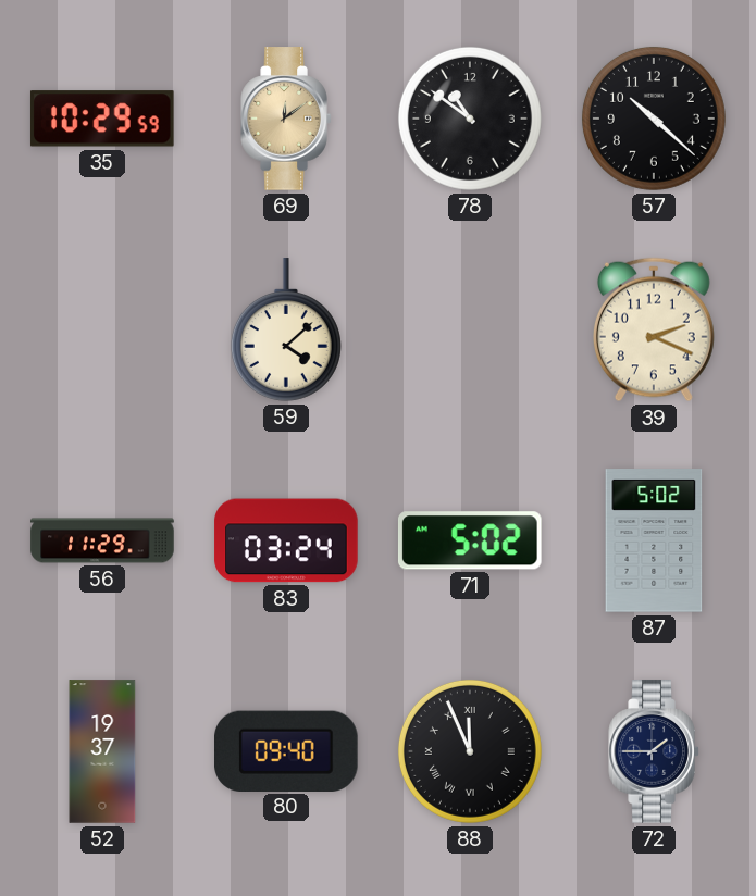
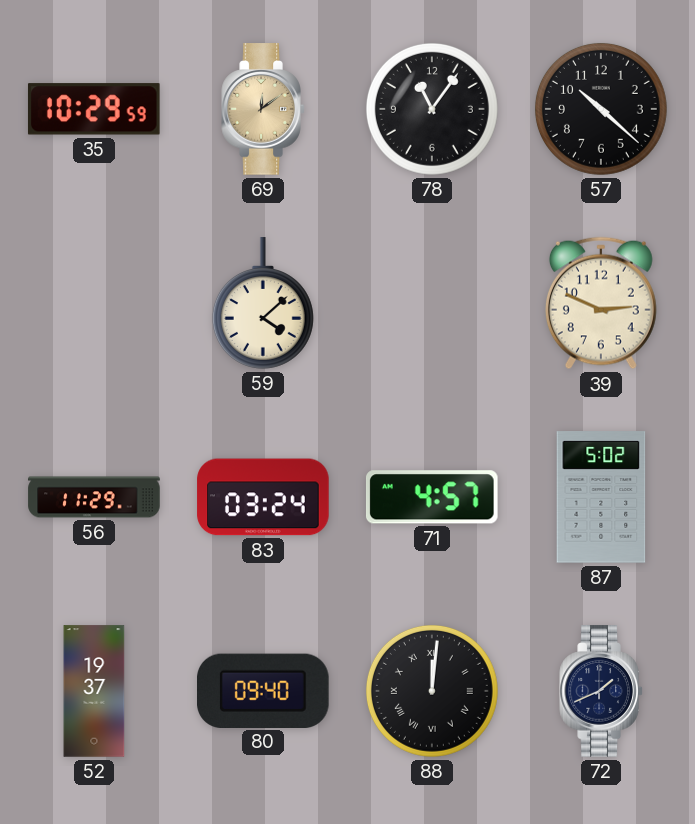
78: 10:51 -> 11:06
39: 2:19 -> 2:49
71: 5:02 -> 4:57
88: 11:56 -> 12:01
72: 1:45 -> 1:41
